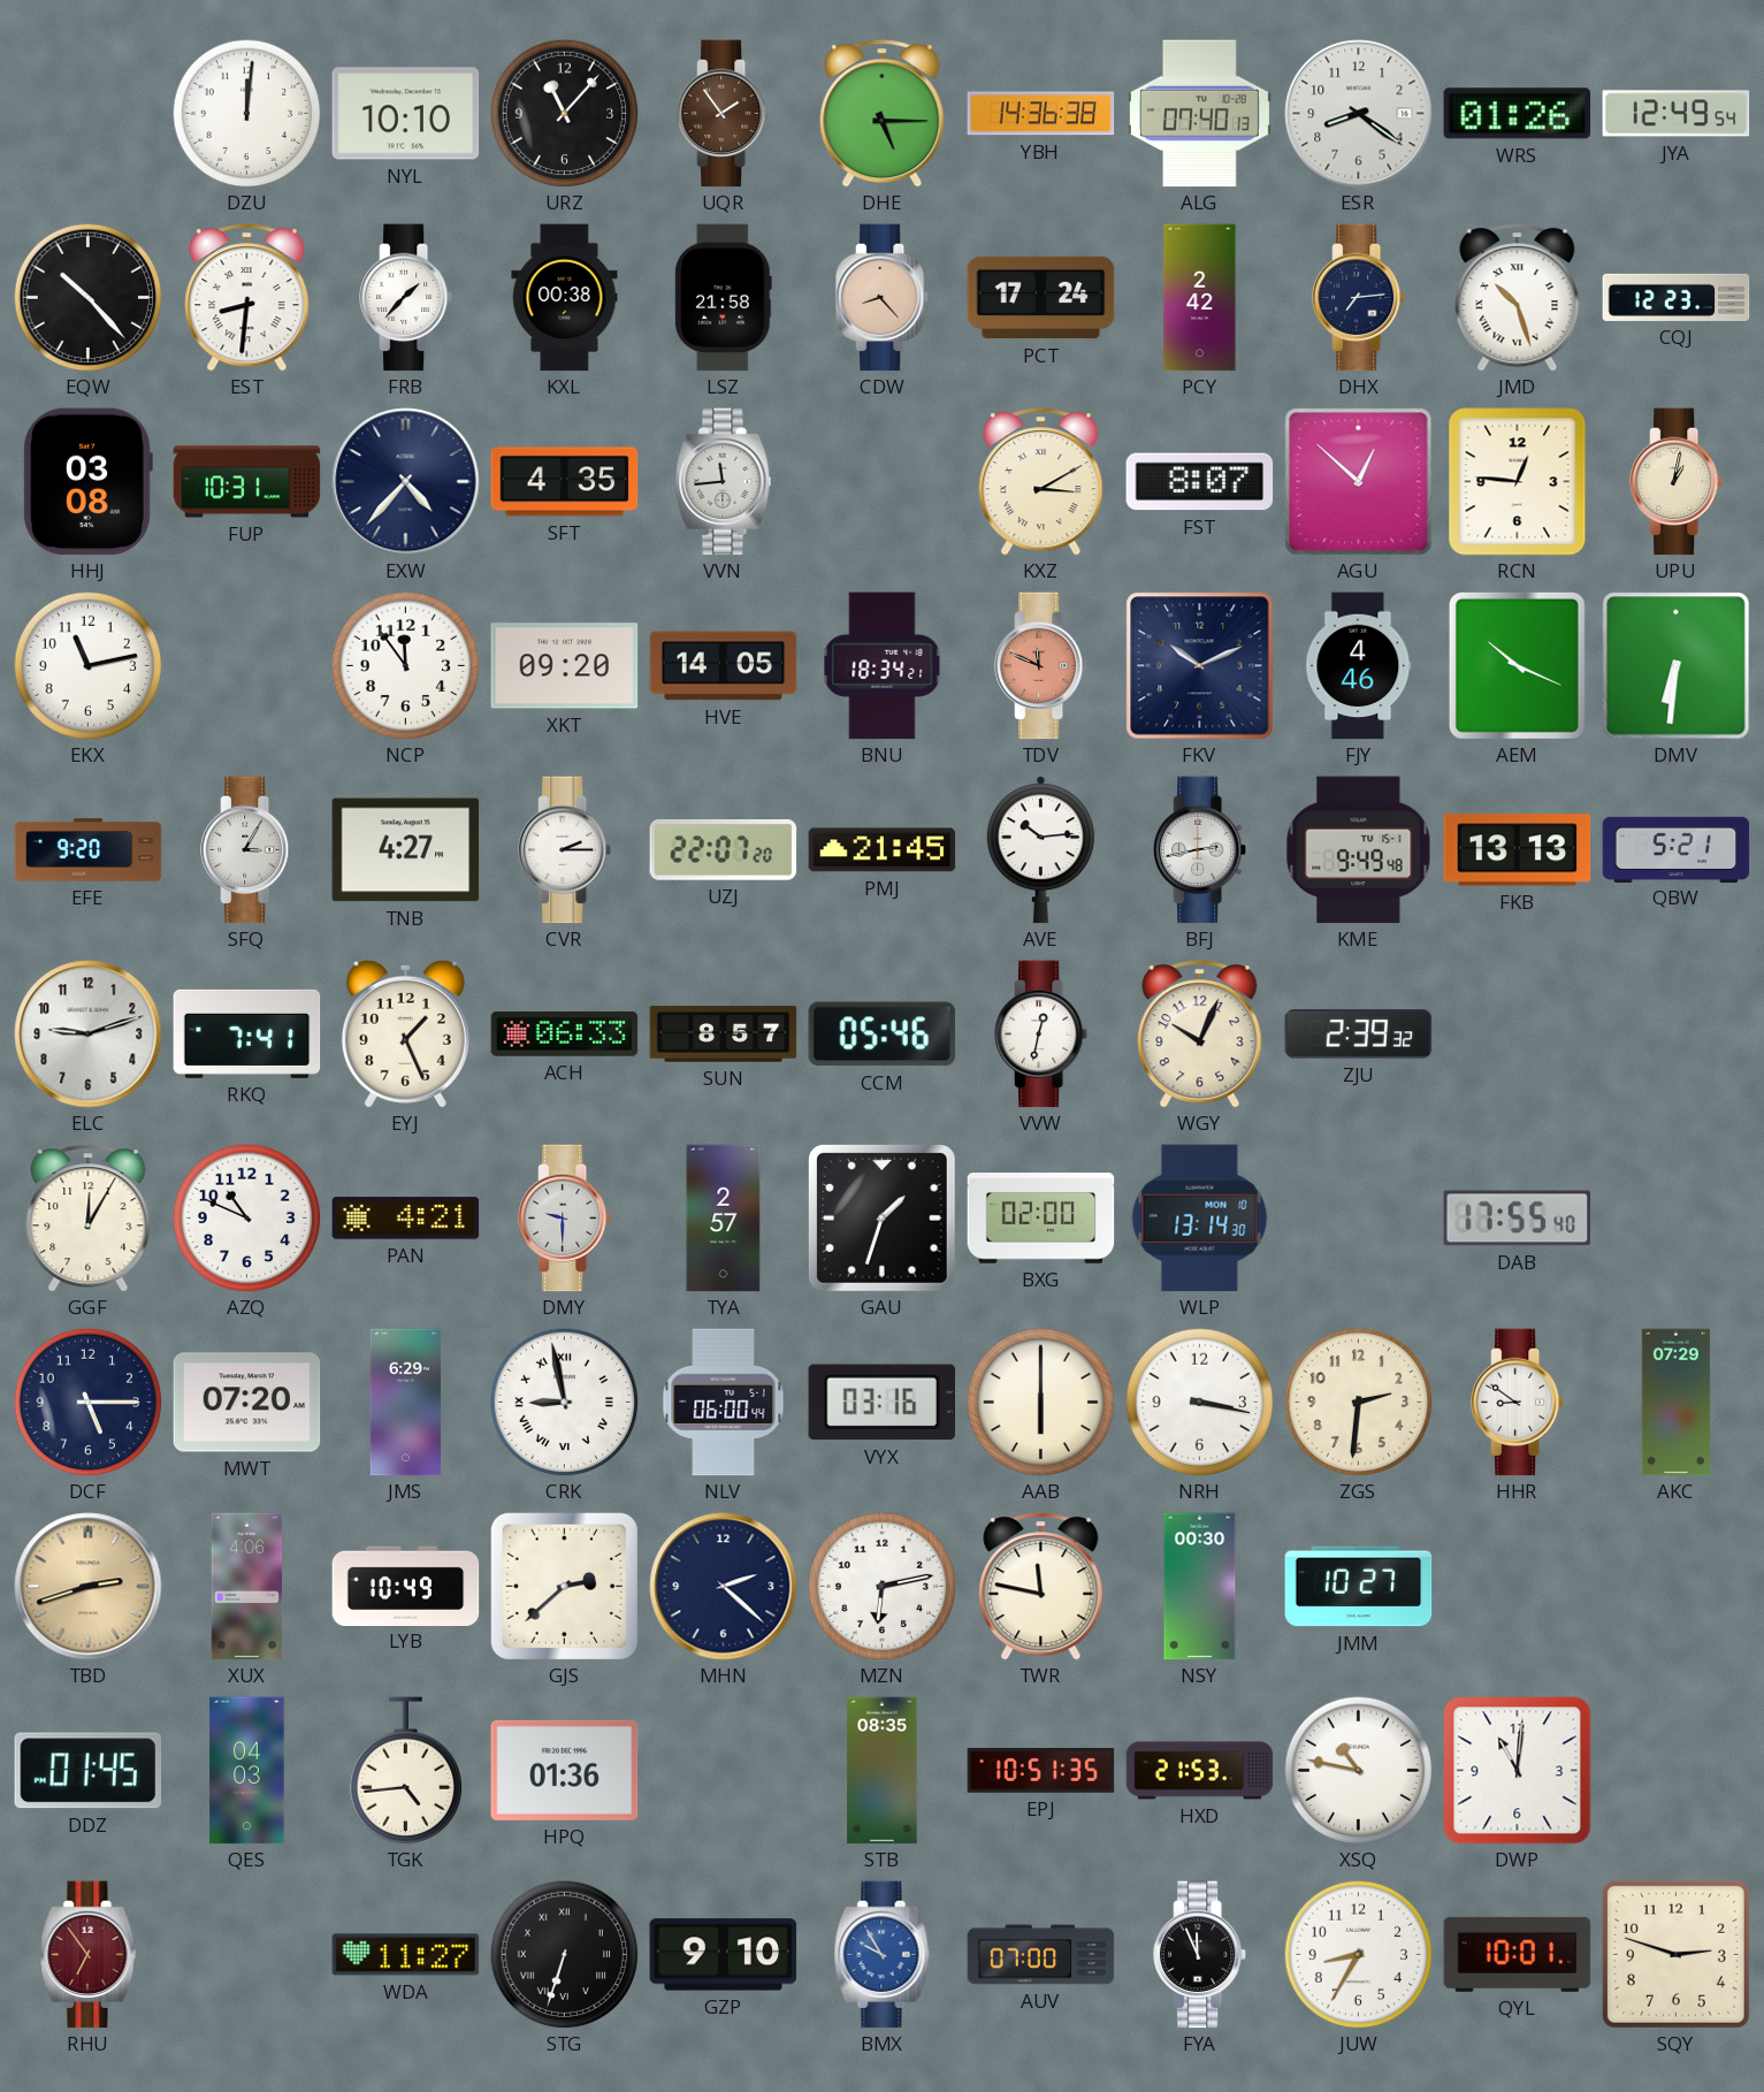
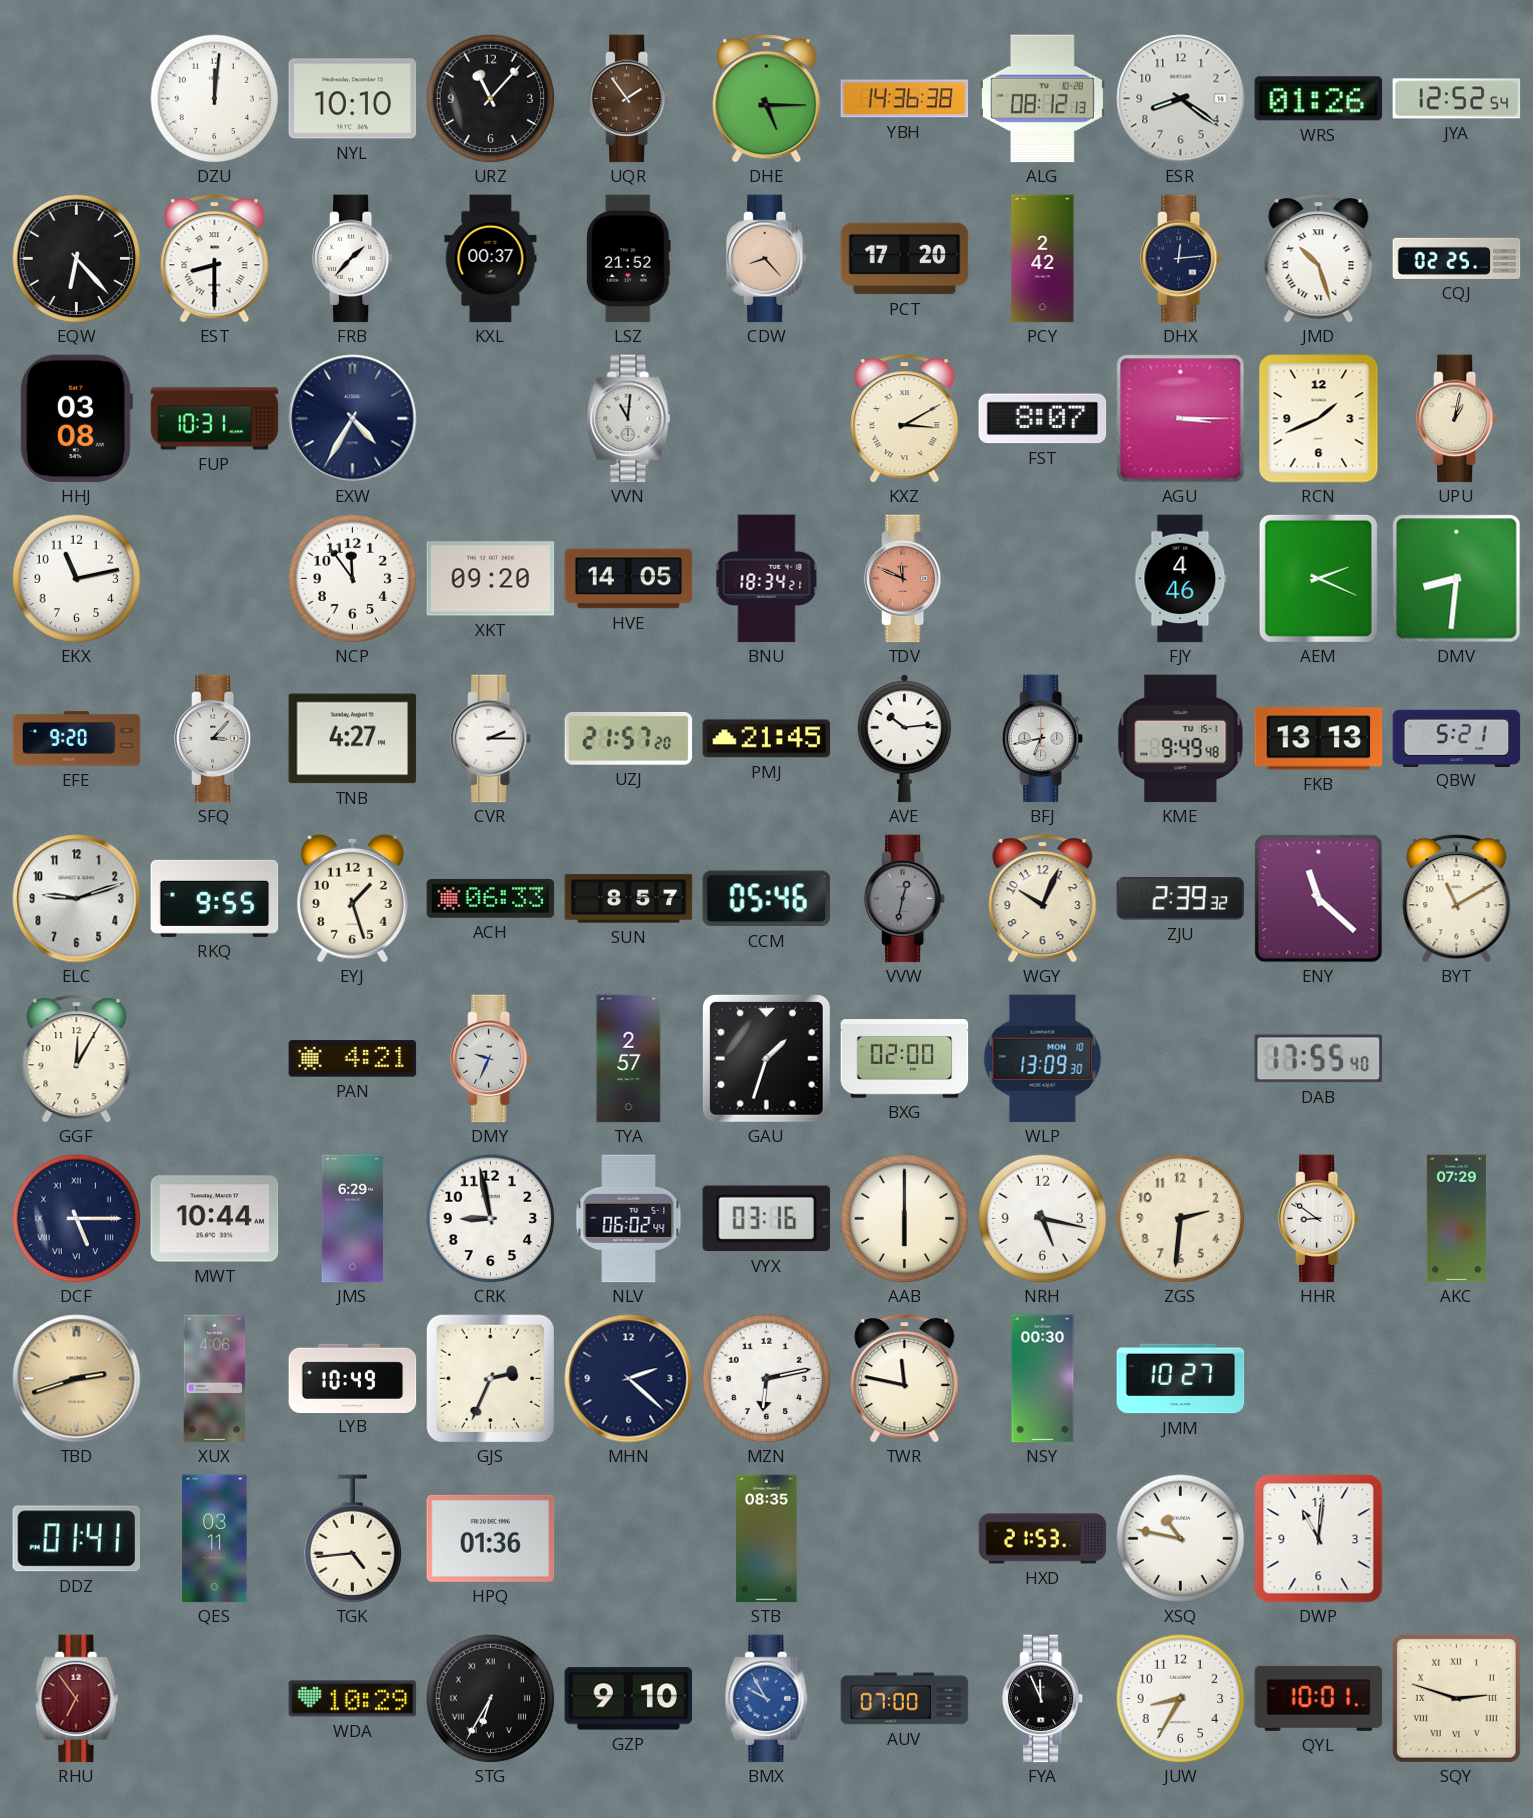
ALG: 07:40 -> 08:12
JYA: 12:49 -> 12:52
EQW: 10:23 -> 6:23
EST: 8:31 -> 8:30
KXL: 00:38 -> 00:37
LSZ: 21:58 -> 21:52
PCT: 17:24 -> 17:20
DHX: 7:14 -> 12:14
CQJ: 12:23 -> 02:25
EXW: 4:37 -> 4:35
SFT: 4:35 -> none
VVN: 11:44 -> 11:01
AGU: 12:52 -> 3:15
RCN: 12:46 -> 1:41
FKV: 10:11 -> none
AEM: 10:19 -> 2:19
DMV: 6:31 -> 8:31
SFQ: 3:05 -> 3:07
UZJ: 22:07 -> 21:57
BFJ: 2:43 -> 6:43
RKQ: 7:41 -> 9:55
EYJ: 1:26 -> 1:27
VVW dial: white -> grey
ENY: none -> 11:22
BYT: none -> 11:10
AZQ: 10:49 -> none
DMY: 9:30 -> 9:34
WLP: 13:14 -> 13:09
DCF numerals: Arabic -> Roman
MWT: 07:20 -> 10:44
CRK numerals: Roman -> Arabic
NLV: 06:00 -> 06:02
NRH: 3:17 -> 5:17
GJS: 2:38 -> 2:34
DDZ: 01:45 -> 01:41
QES: 04:03 -> 03:11
EPJ: 10:51 -> none
WDA: 11:27 -> 10:29
STG: 6:33 -> 6:35
SQY numerals: Arabic -> Roman
